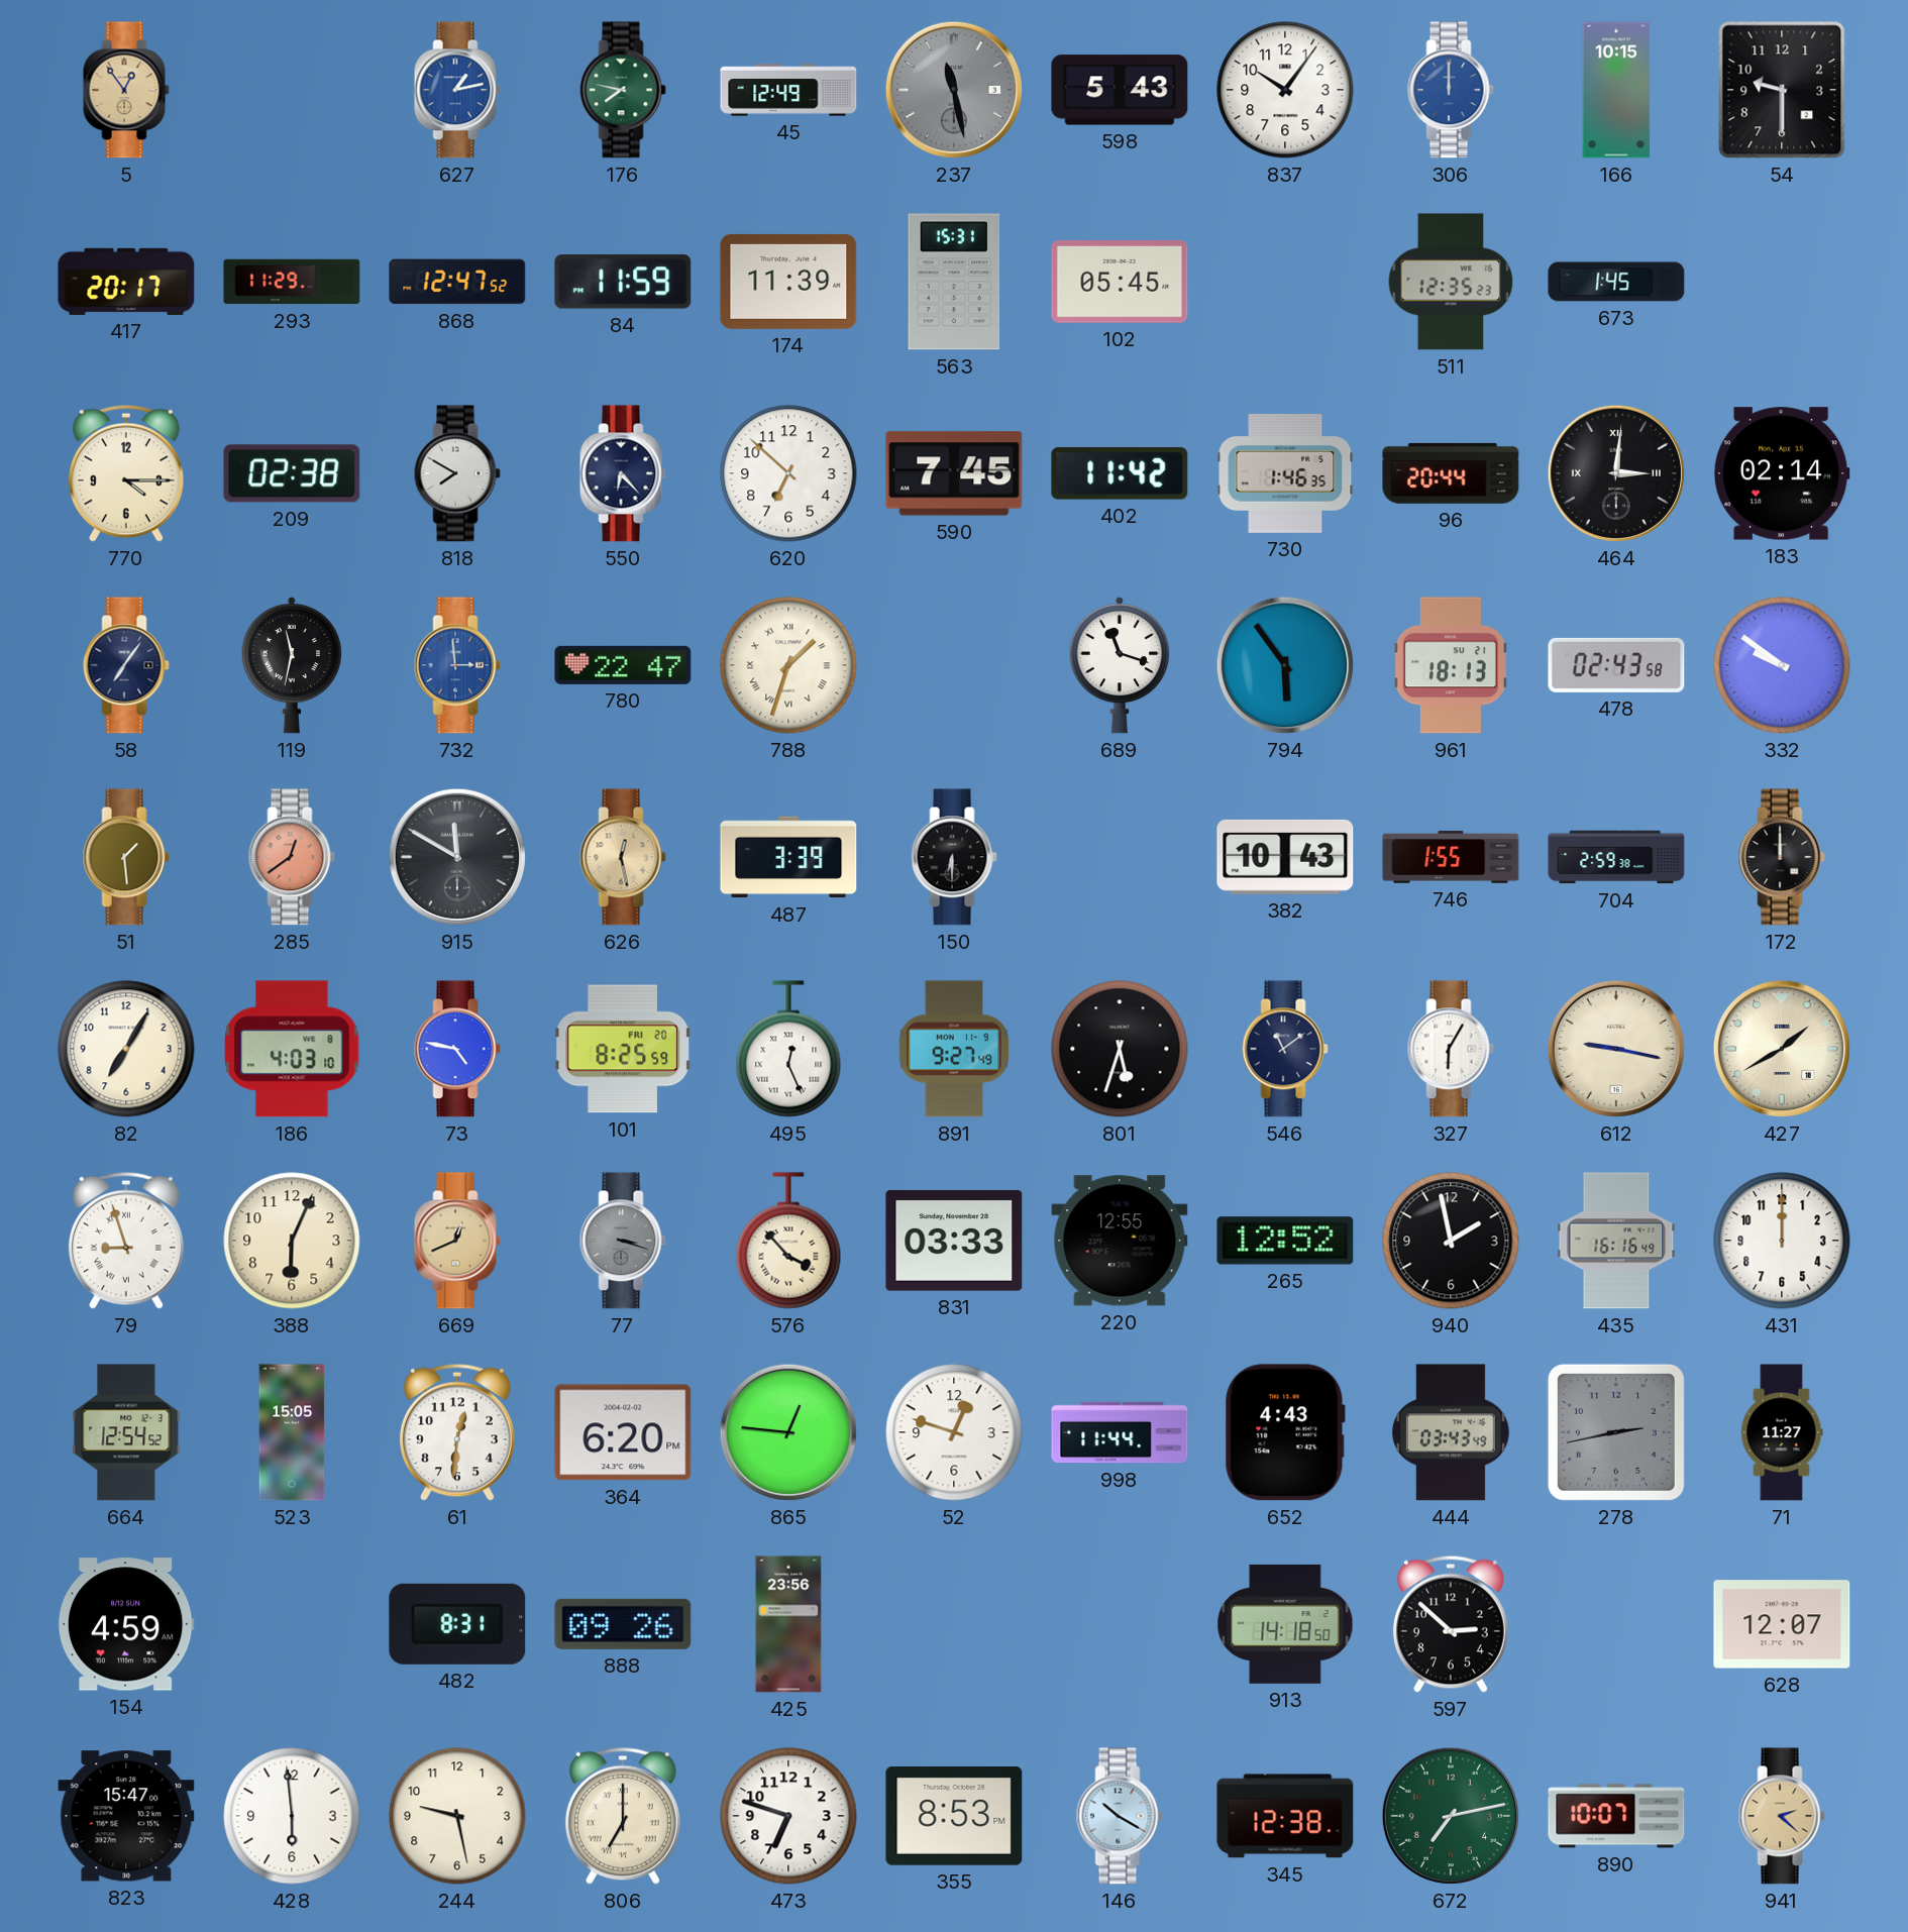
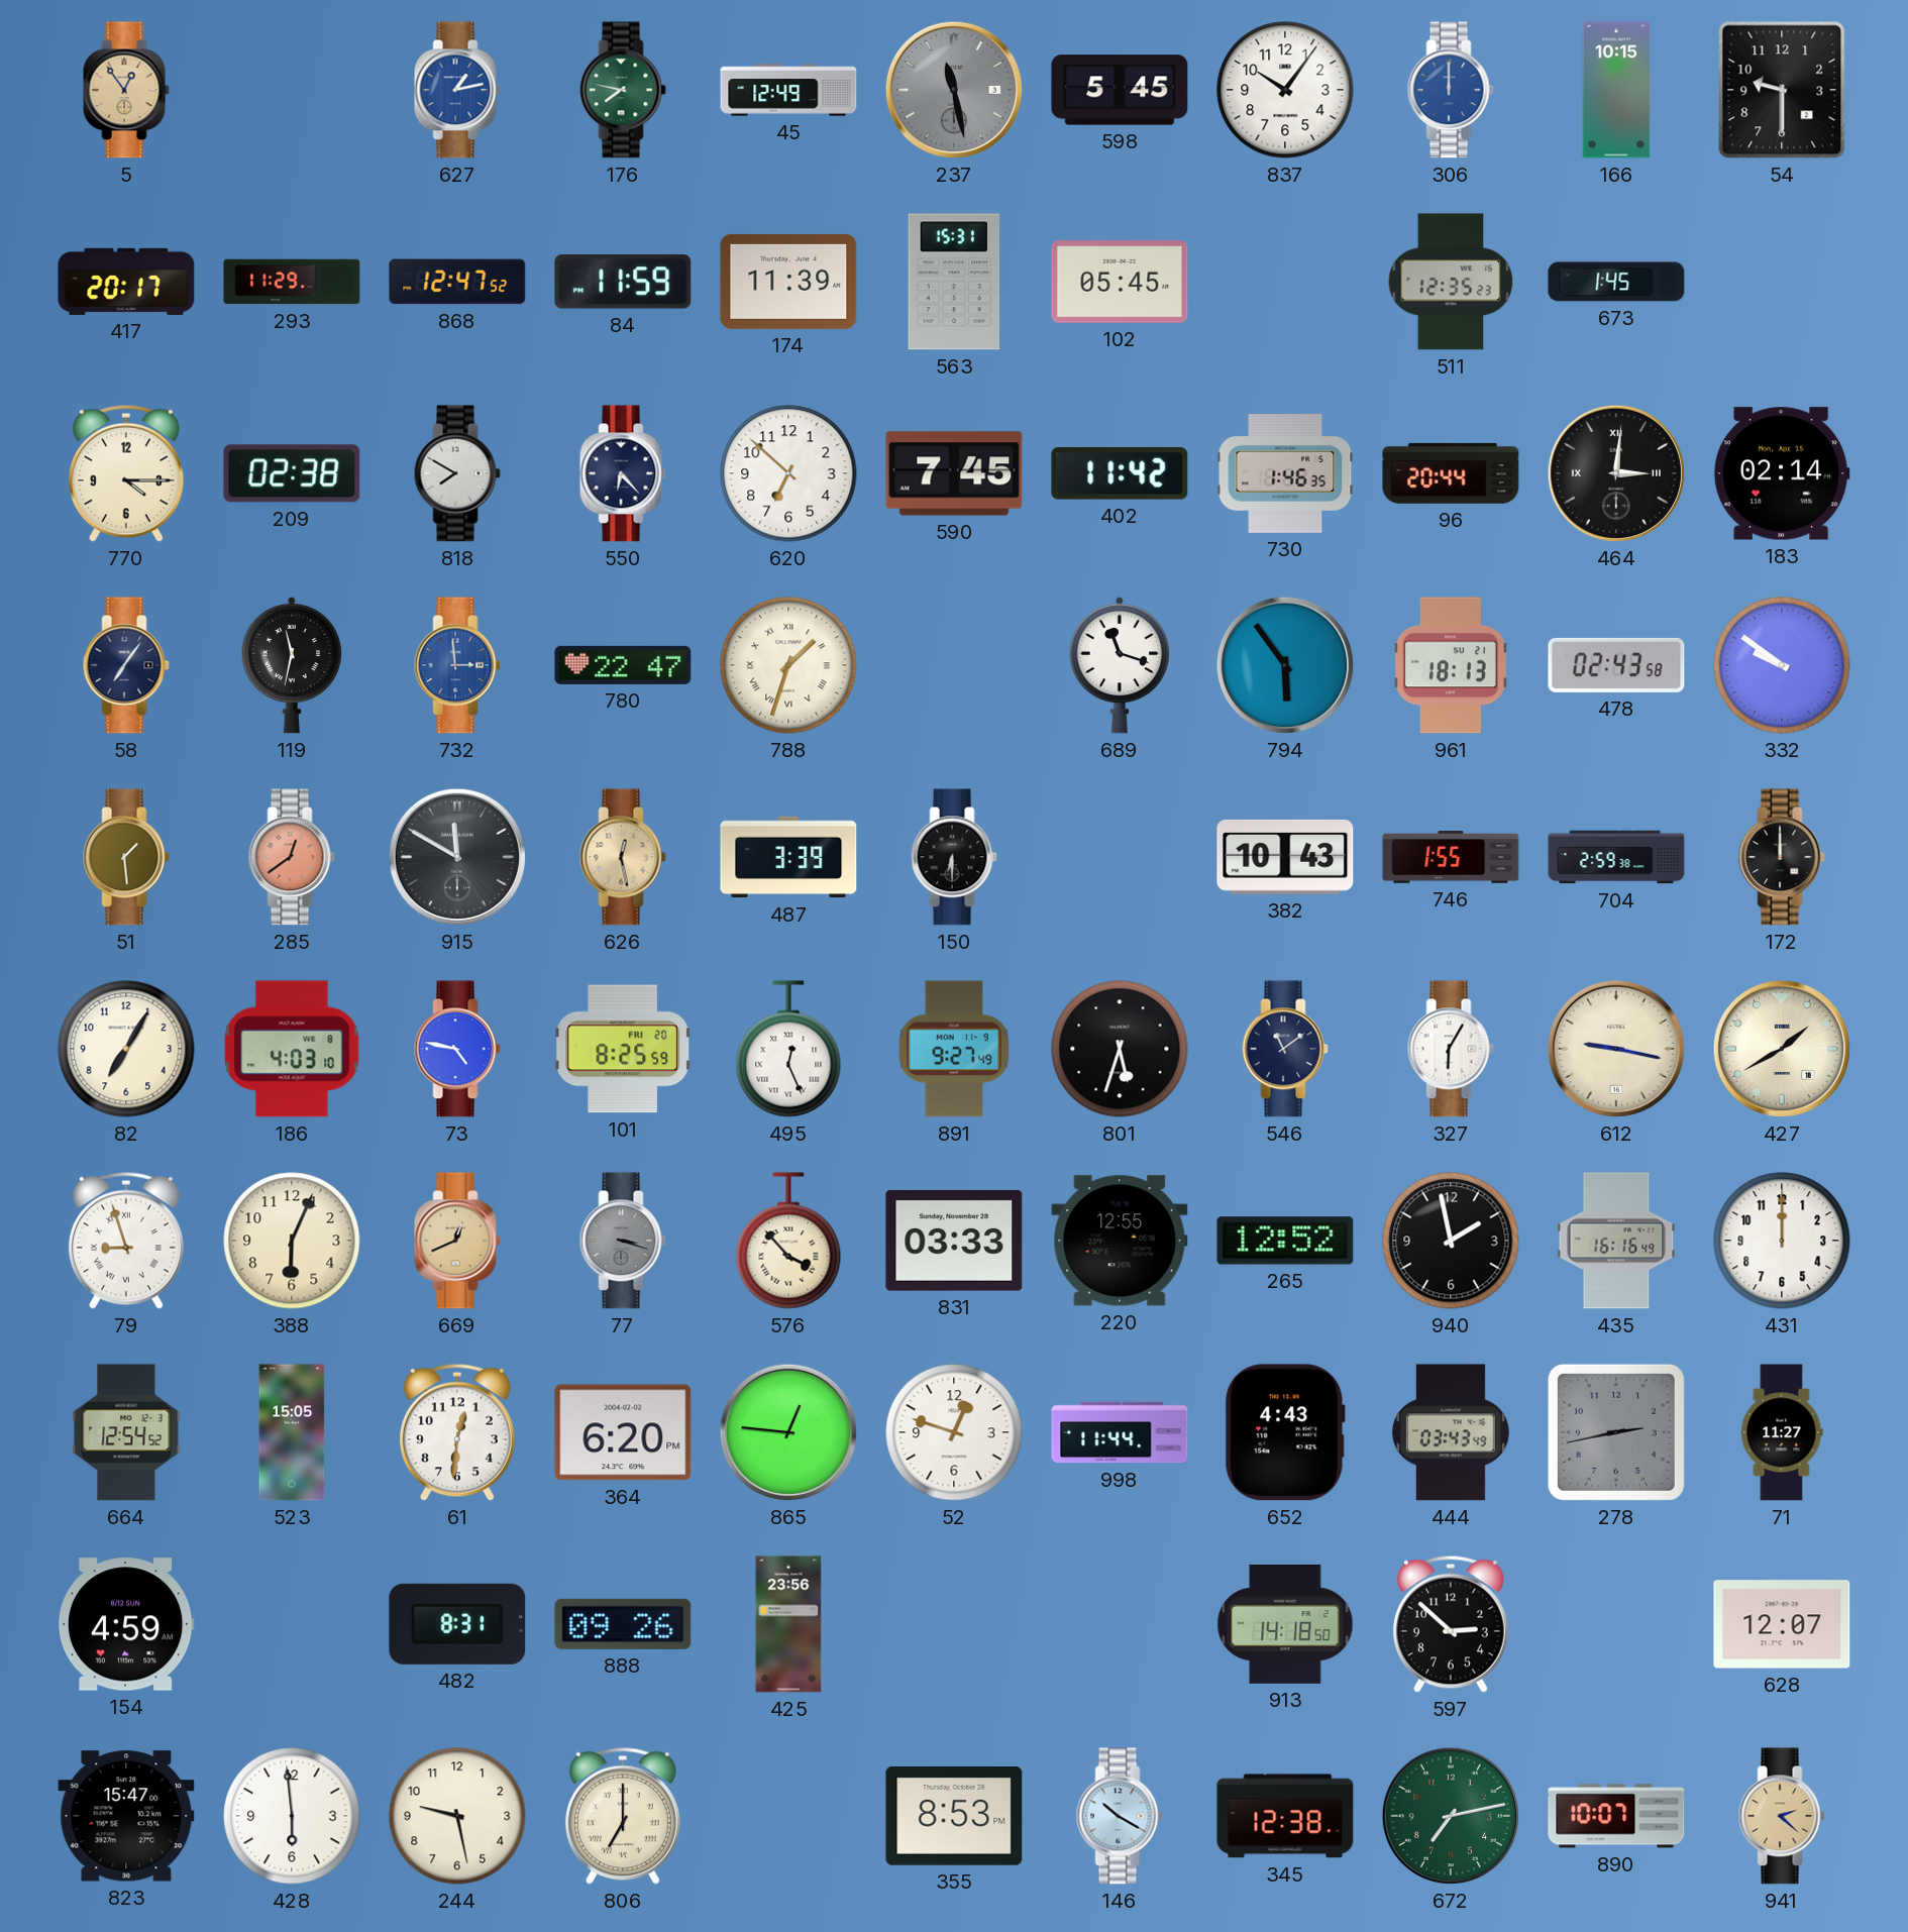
598: 5:43 -> 5:45
473: 6:48 -> none
